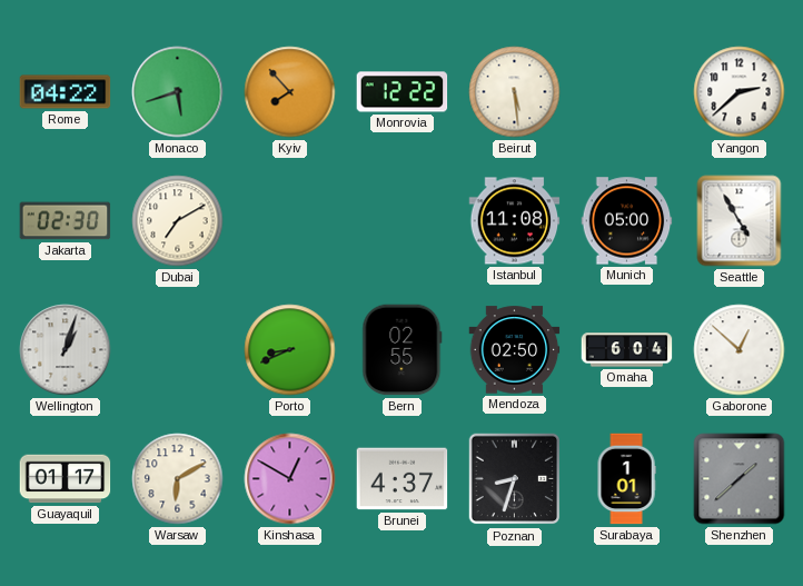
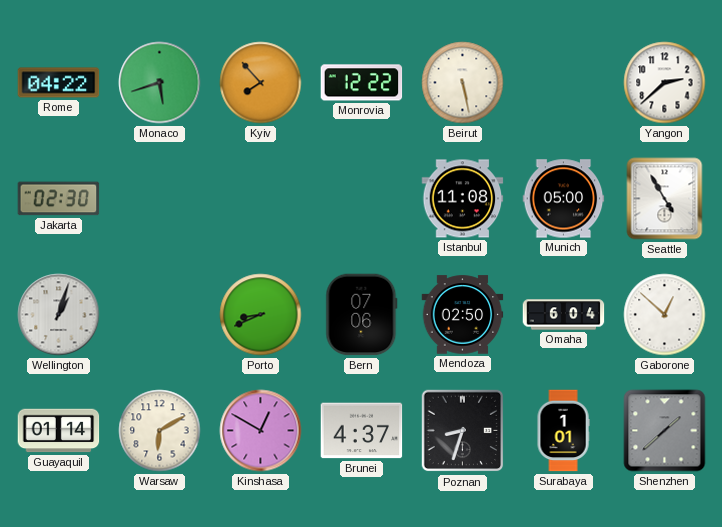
Beirut: 5:29 -> 5:28
Dubai: 7:10 -> none
Bern: 02:55 -> 07:06
Guayaquil: 01:17 -> 01:14
